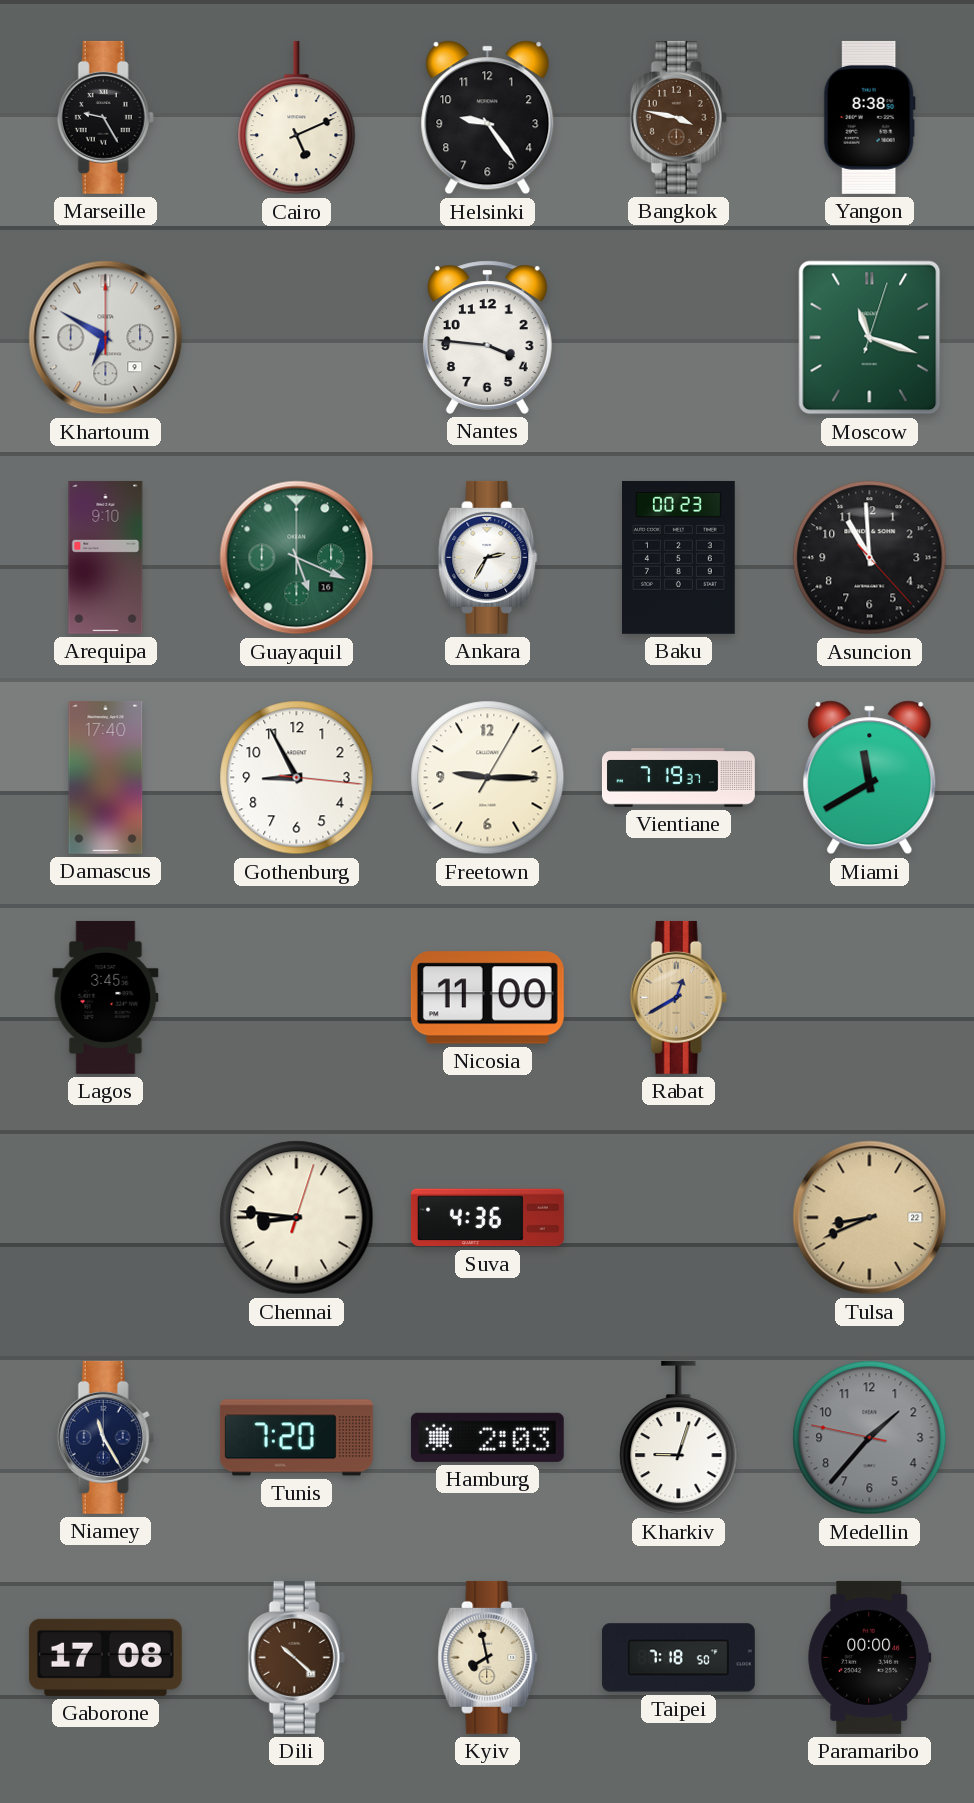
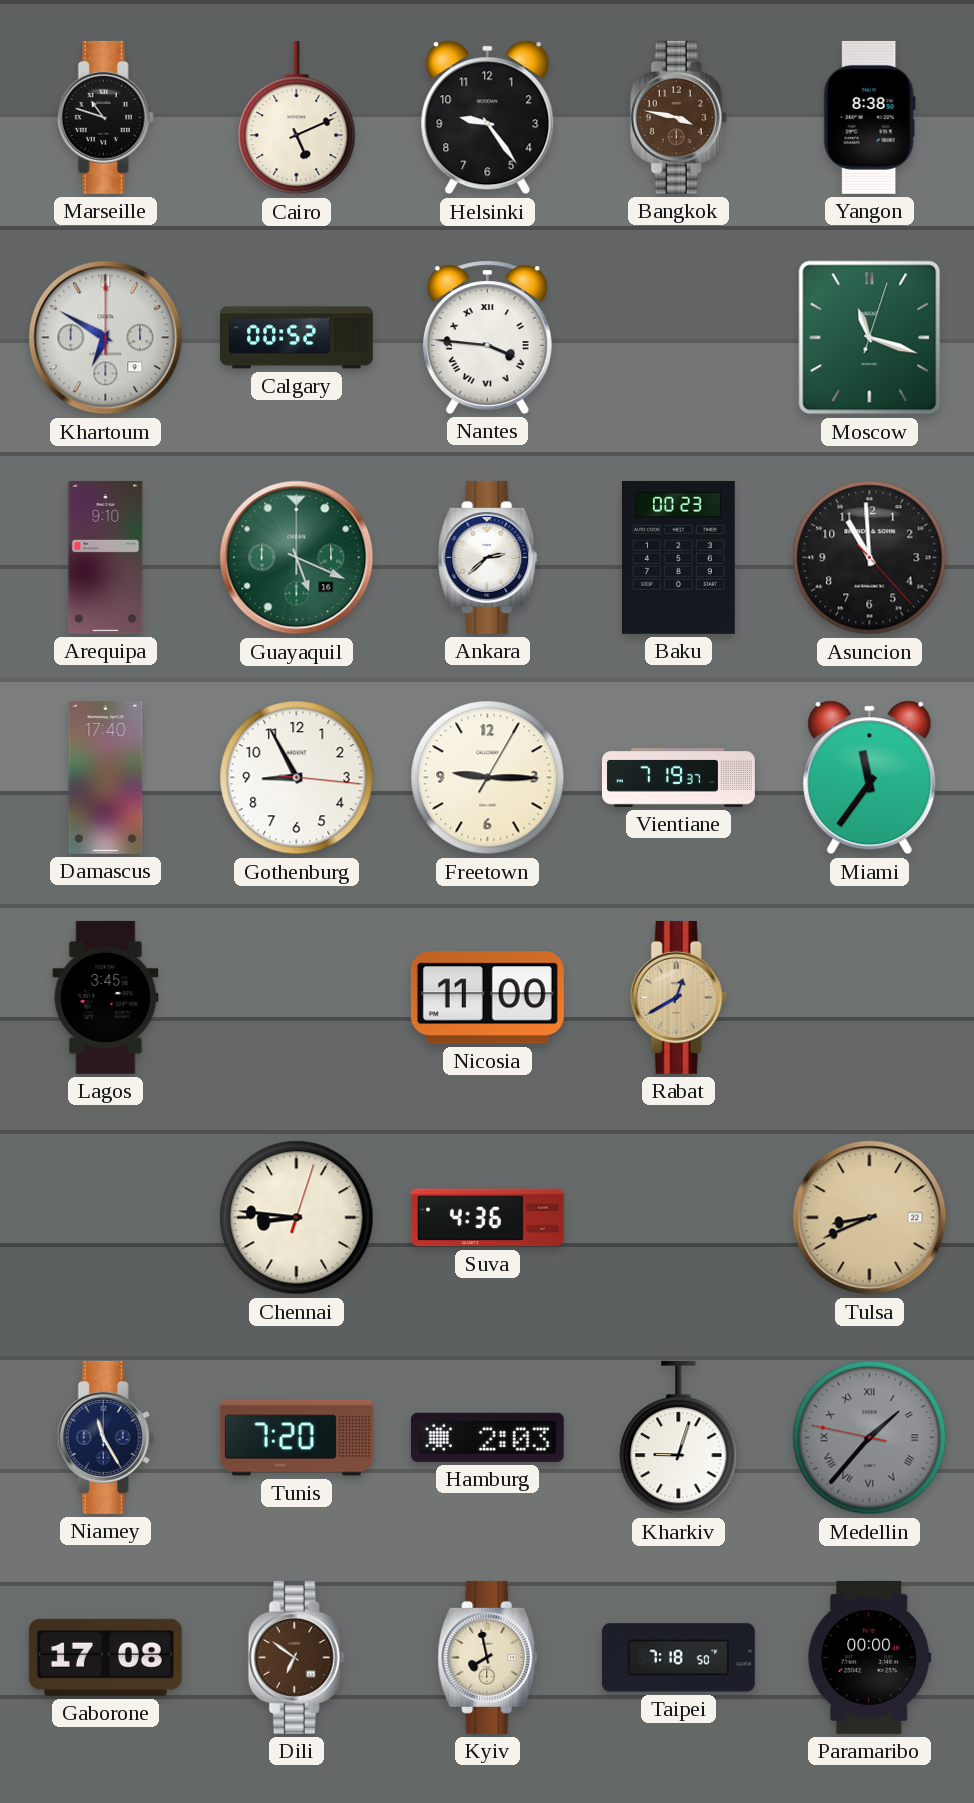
Marseille: 9:25 -> 10:48
Calgary: none -> 00:52
Nantes numerals: Arabic -> Roman
Ankara: 2:35 -> 2:38
Miami: 11:40 -> 11:36
Medellin numerals: Arabic -> Roman
Dili: 10:22 -> 6:51
